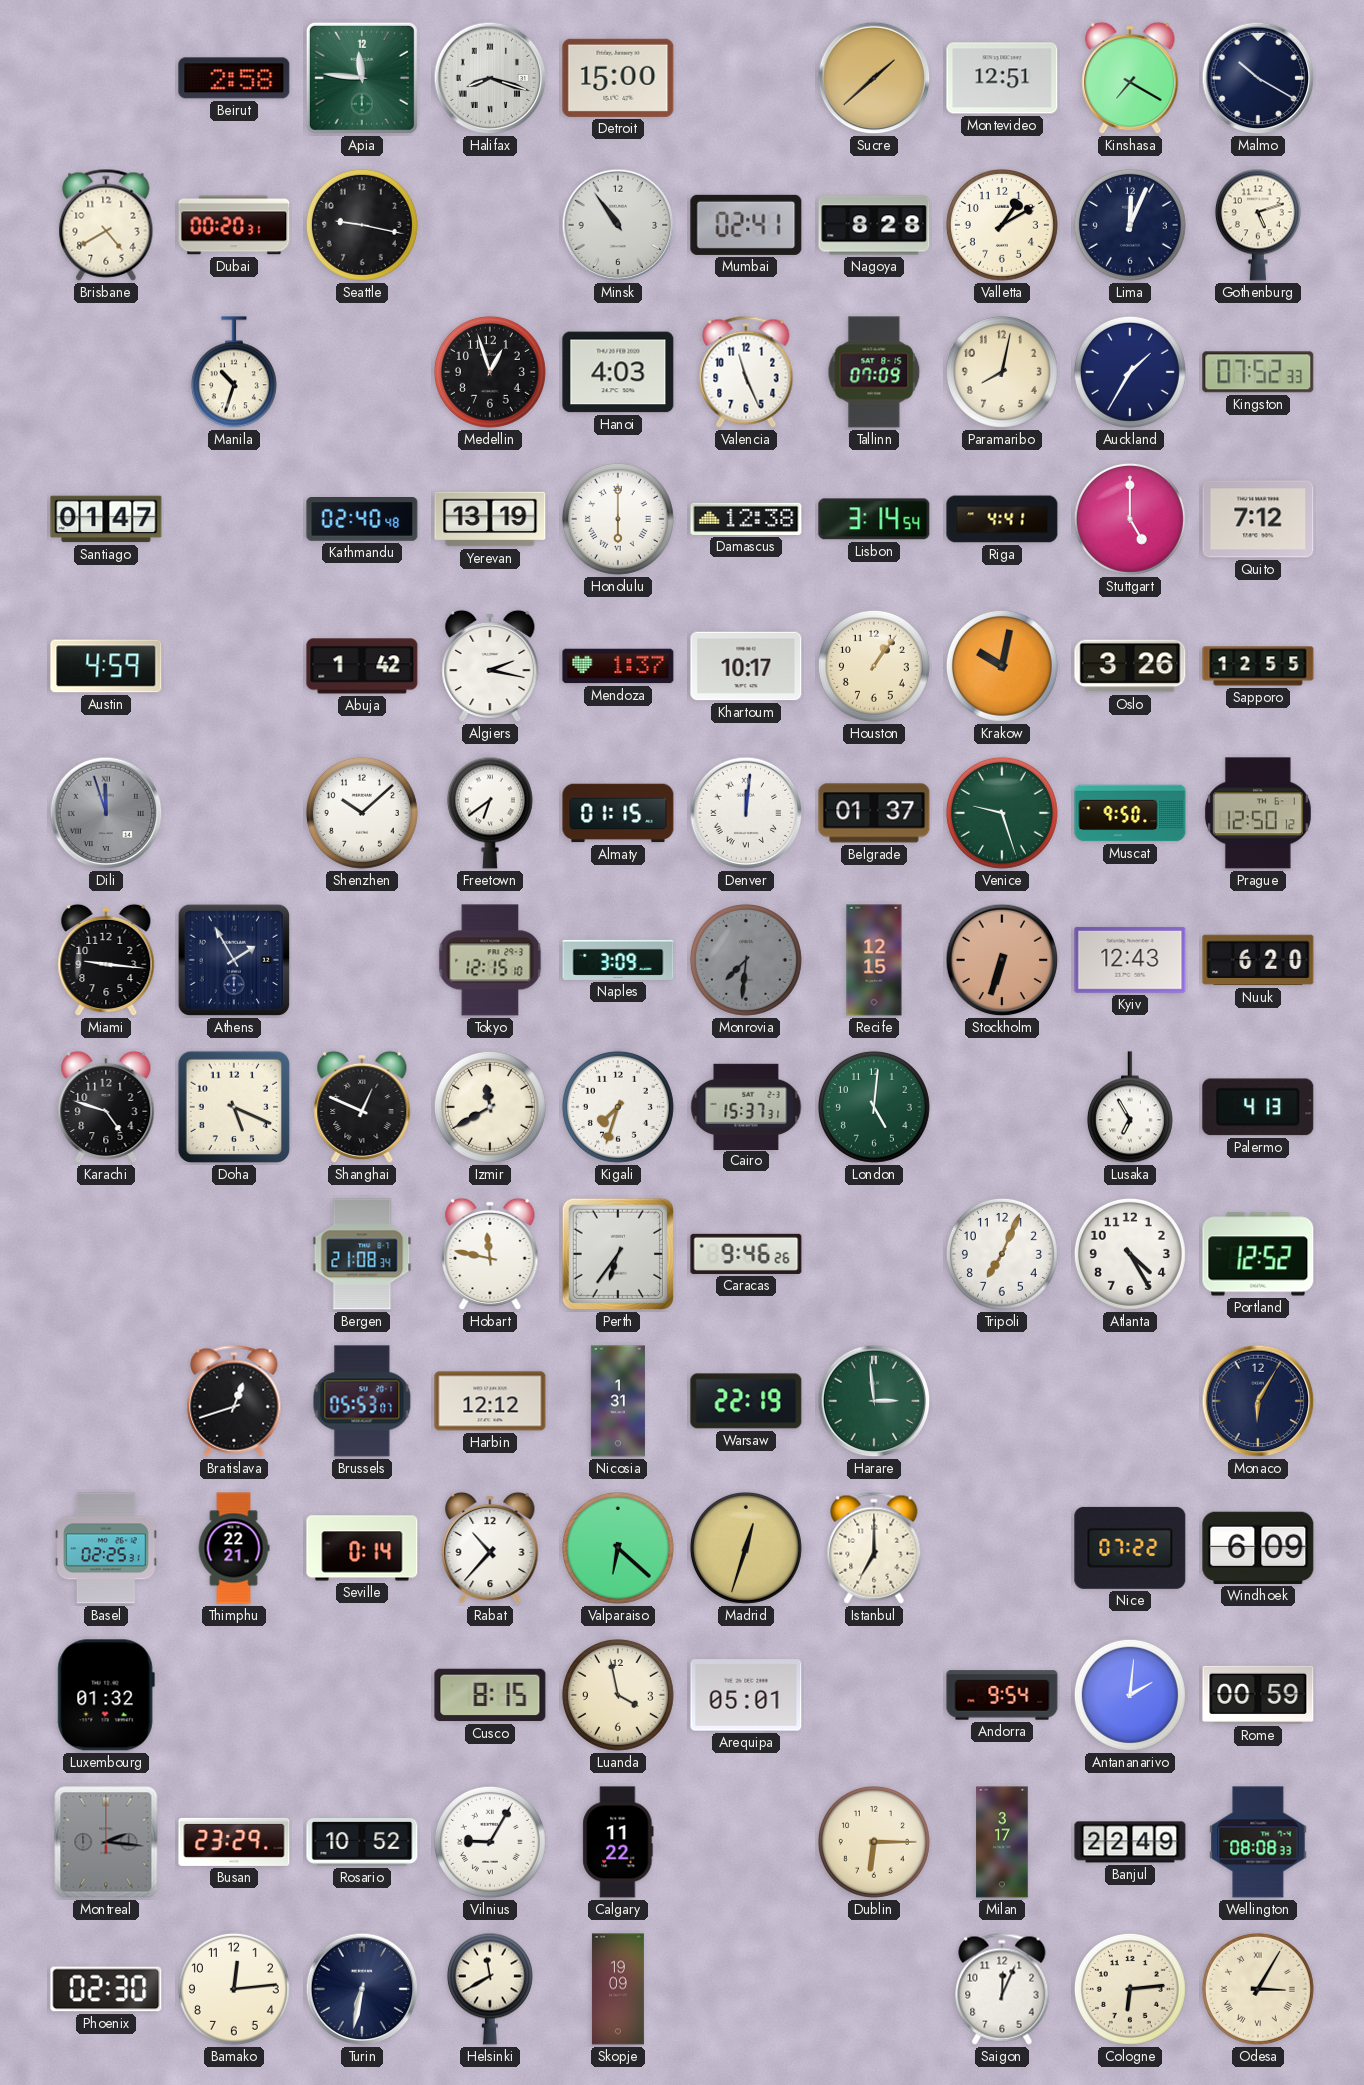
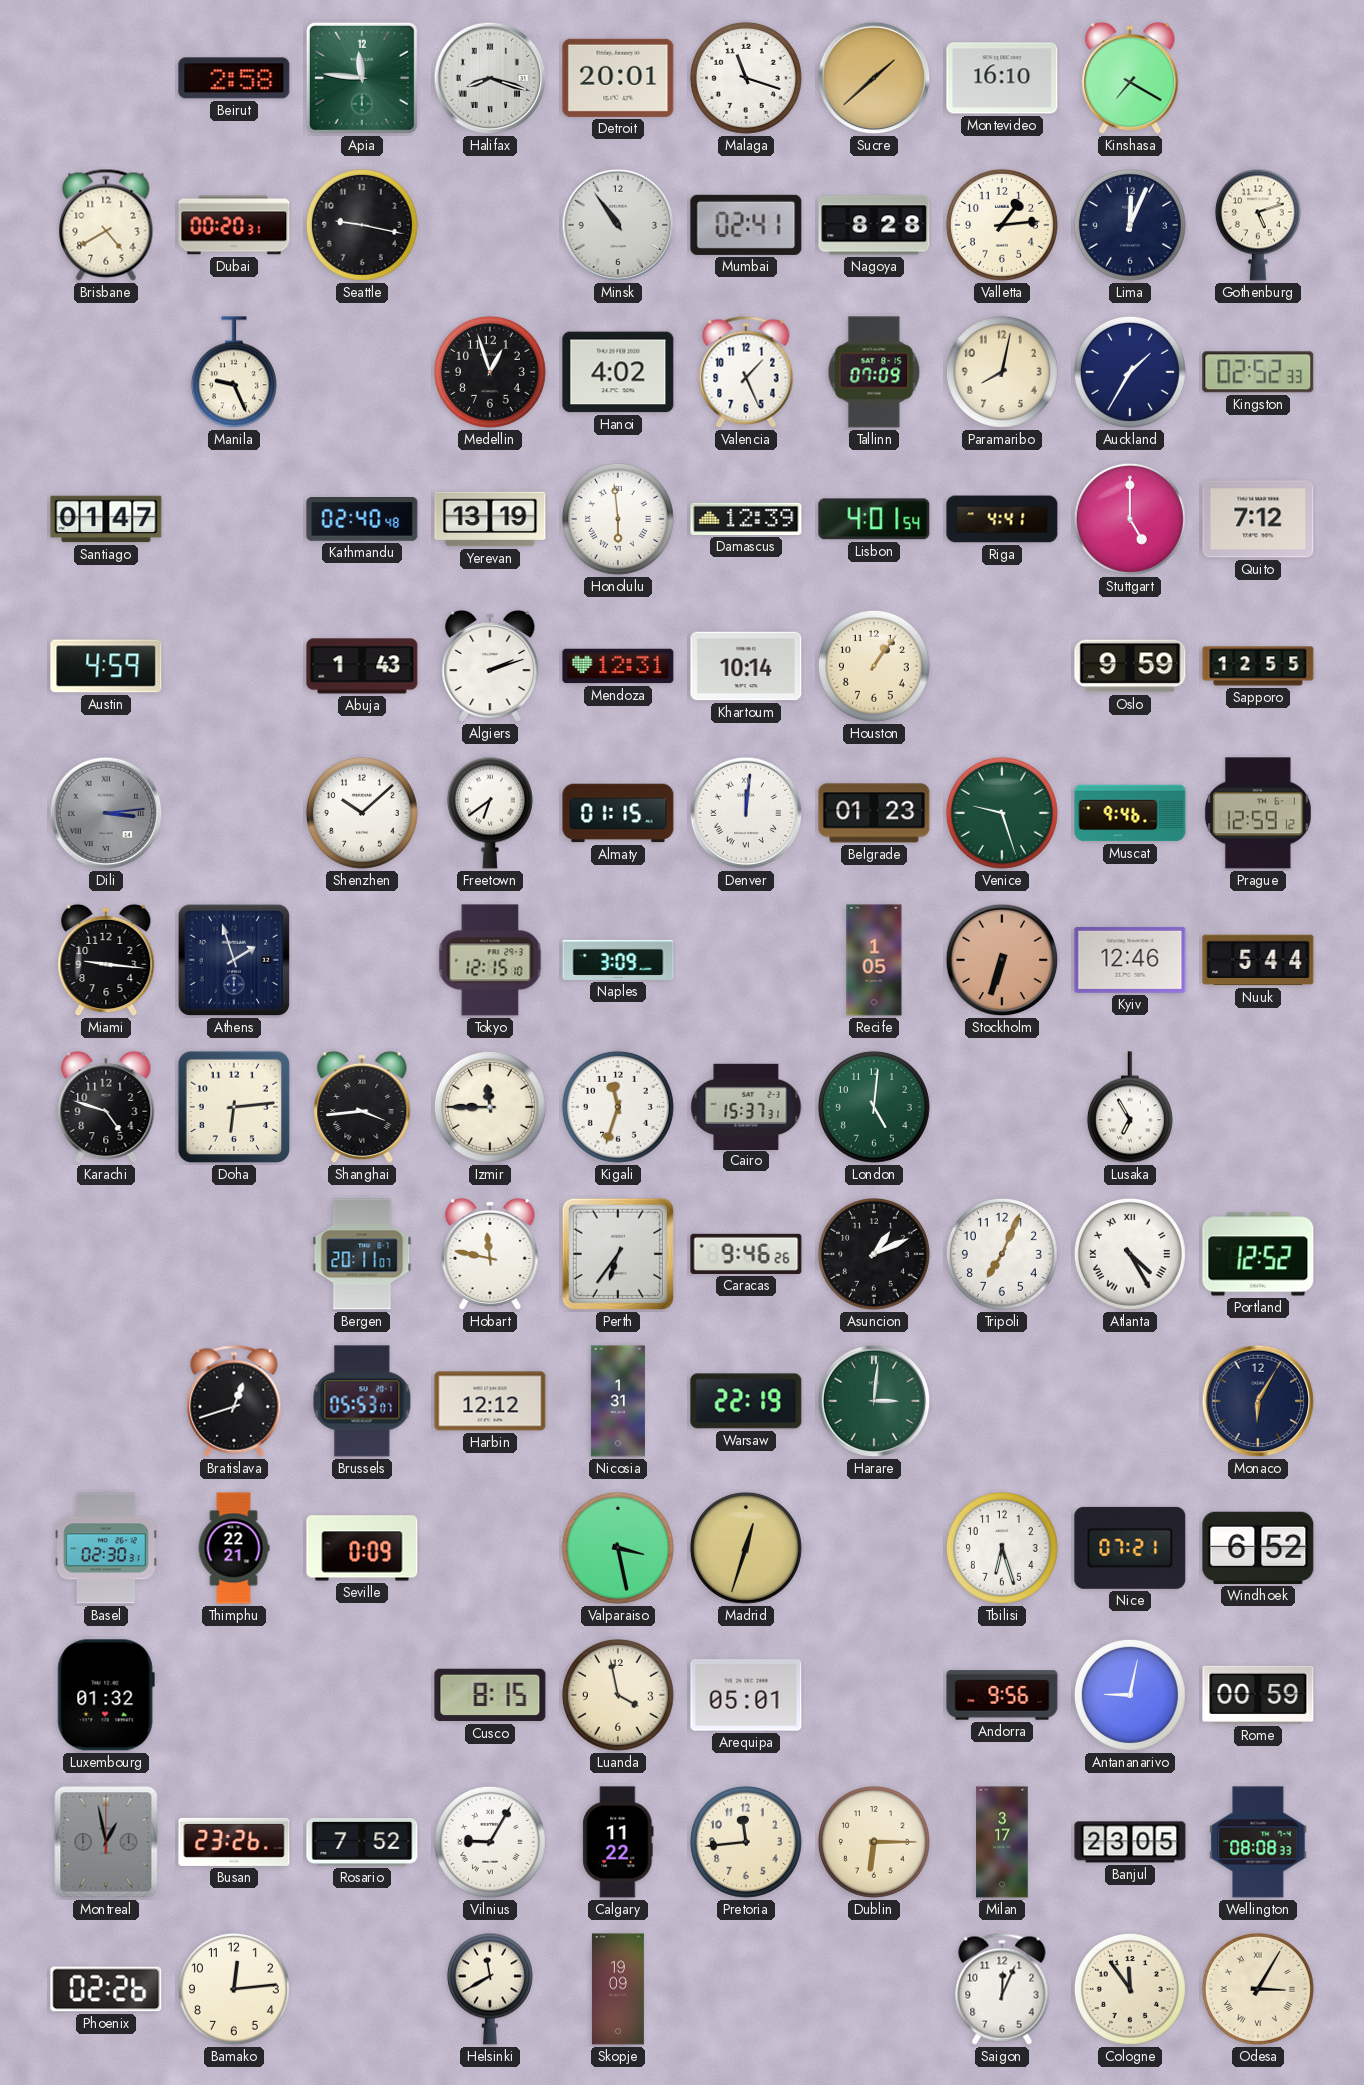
Detroit: 15:00 -> 20:01
Malaga: none -> 11:18
Montevideo: 12:51 -> 16:10
Malmo: 10:20 -> none
Valletta: 1:10 -> 1:14
Manila: 10:33 -> 9:26
Hanoi: 4:03 -> 4:02
Valencia: 11:26 -> 1:26
Kingston: 07:52 -> 02:52
Honolulu: 6:00 -> 5:59
Damascus: 12:38 -> 12:39
Lisbon: 3:14 -> 4:01
Abuja: 1:42 -> 1:43
Algiers: 2:17 -> 2:12
Mendoza: 1:37 -> 12:31
Khartoum: 10:17 -> 10:14
Krakow: 10:02 -> none
Oslo: 3:26 -> 9:59
Dili: 11:57 -> 3:14
Belgrade: 01:37 -> 01:23
Muscat: 9:50 -> 9:46
Prague: 12:50 -> 12:59
Athens: 1:55 -> 1:57
Monrovia: 7:31 -> none
Recife: 12:15 -> 1:05
Kyiv: 12:43 -> 12:46
Nuuk: 6:20 -> 5:44
Doha: 5:19 -> 6:14
Shanghai: 12:49 -> 3:44
Izmir: 11:40 -> 11:45
Kigali: 7:33 -> 11:33
Palermo: 4:13 -> none
Bergen: 21:08 -> 20:11
Asuncion: none -> 1:11
Atlanta numerals: Arabic -> Roman
Harare: 2:59 -> 3:01
Basel: 02:25 -> 02:30
Seville: 0:14 -> 0:09
Rabat: 10:37 -> none
Valparaiso: 6:22 -> 3:28
Istanbul: 7:00 -> none
Tbilisi: none -> 6:27
Nice: 07:22 -> 07:21
Windhoek: 6:09 -> 6:52
Andorra: 9:54 -> 9:56
Antananarivo: 2:01 -> 9:02
Montreal: 2:16 -> 12:58
Busan: 23:29 -> 23:26
Rosario: 10:52 -> 7:52
Pretoria: none -> 11:44
Banjul: 22:49 -> 23:05
Phoenix: 02:30 -> 02:26
Turin: 6:32 -> none
Cologne: 6:14 -> 11:54
